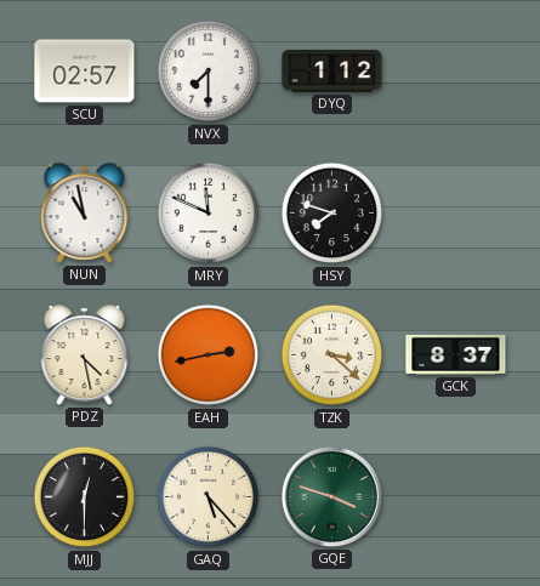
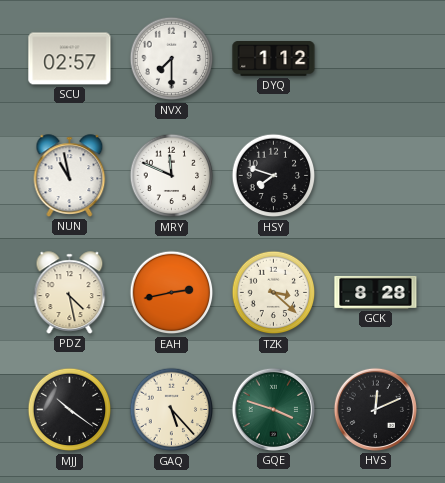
GCK: 8:37 -> 8:28
MJJ: 12:30 -> 10:21
HVS: none -> 12:11
